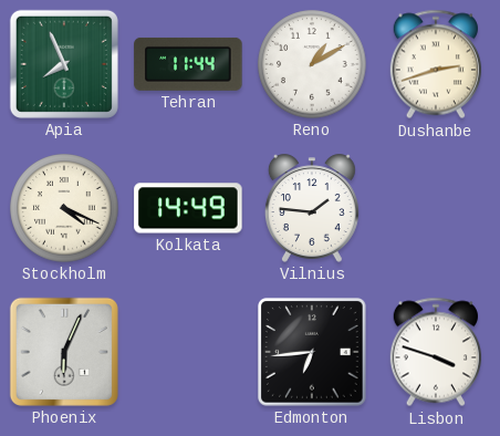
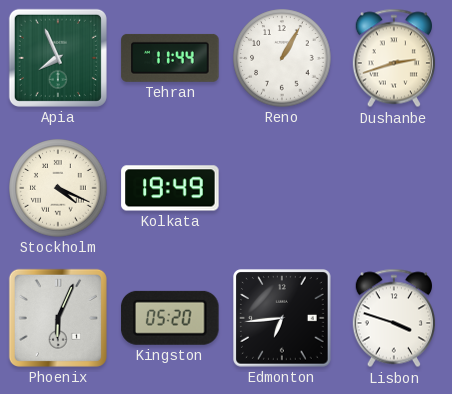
Reno: 1:10 -> 1:05
Kolkata: 14:49 -> 19:49
Vilnius: 1:46 -> none
Kingston: none -> 05:20
